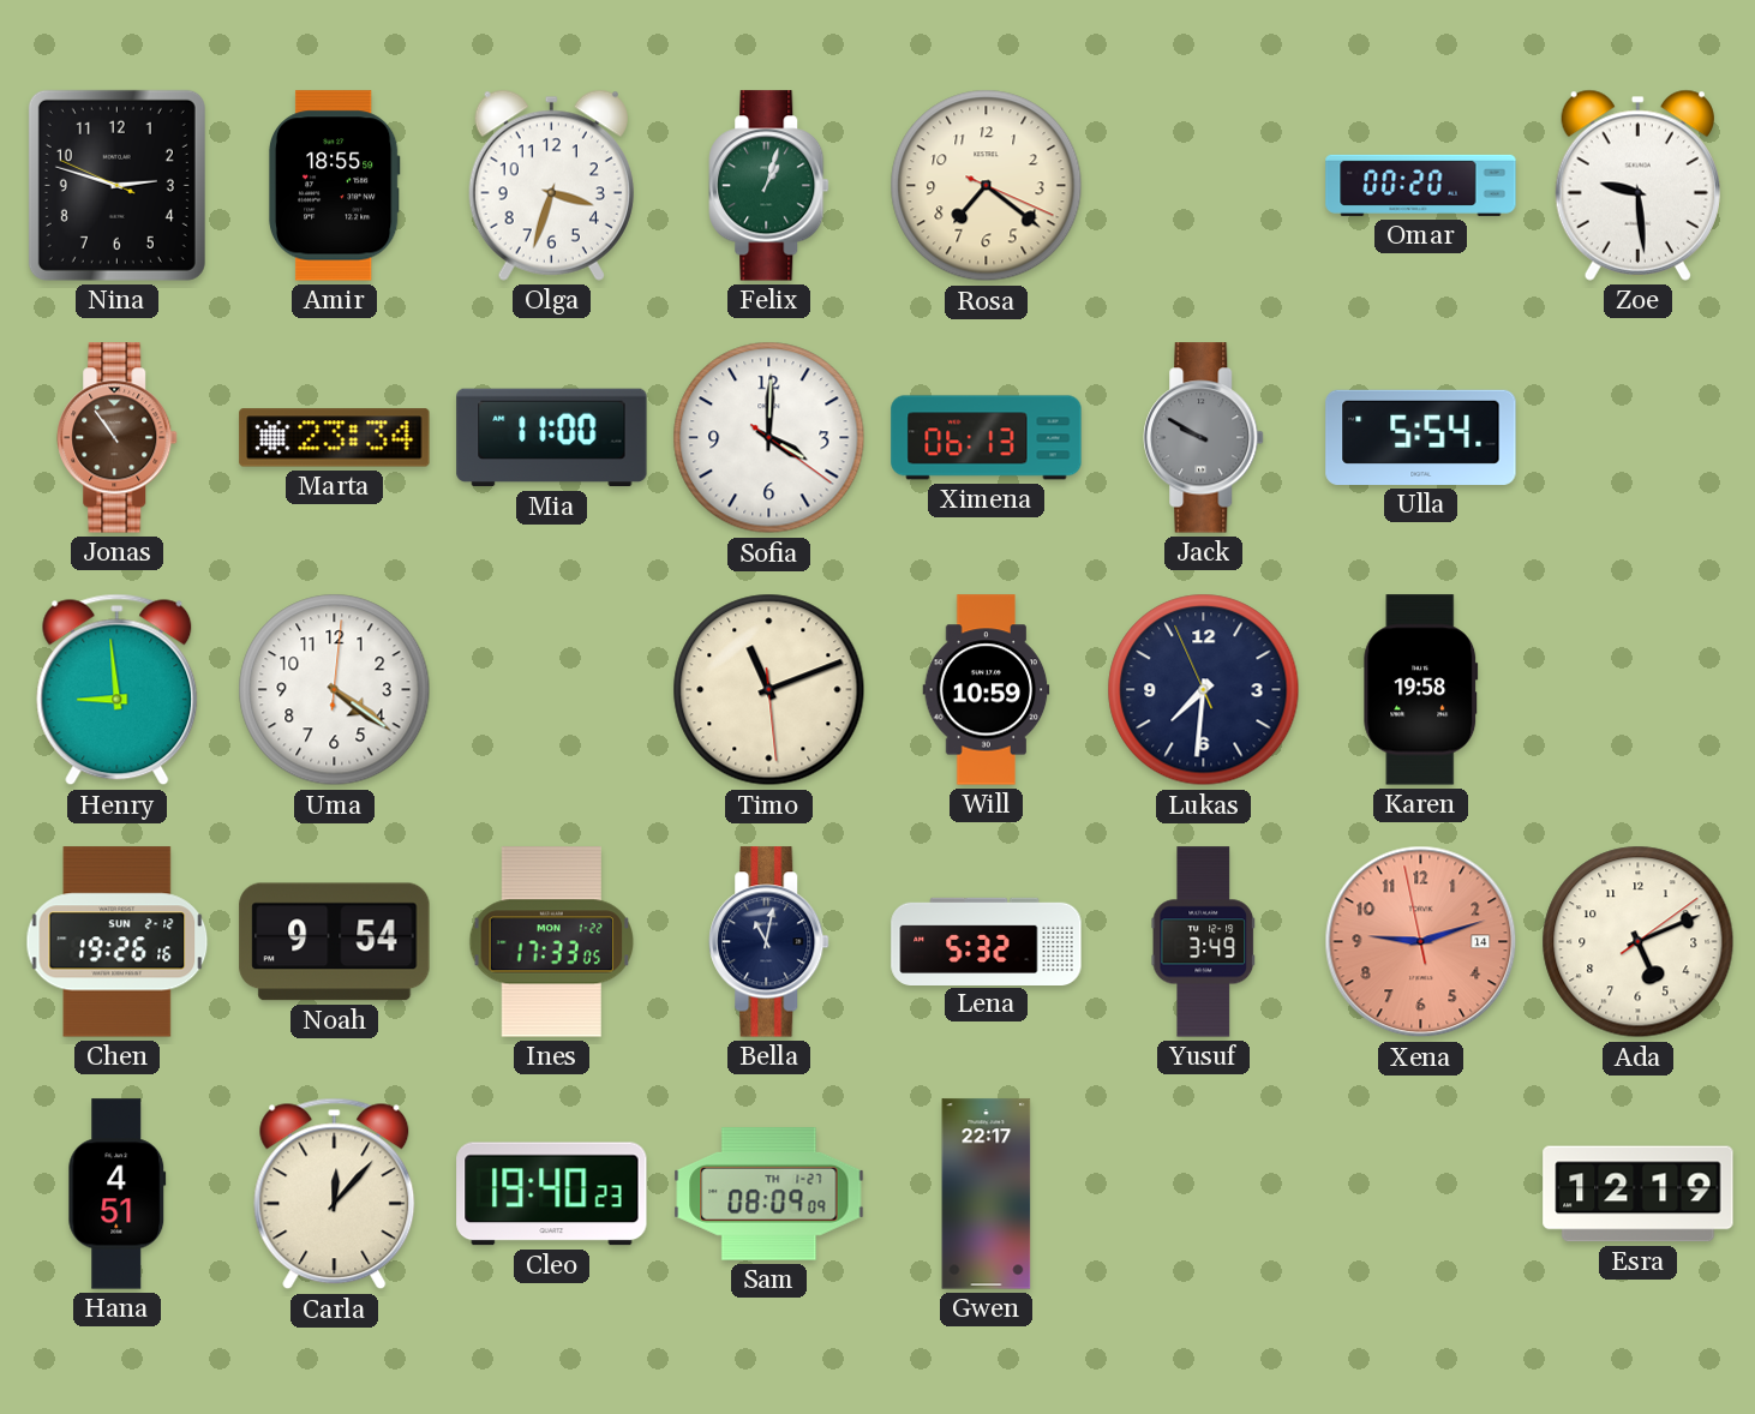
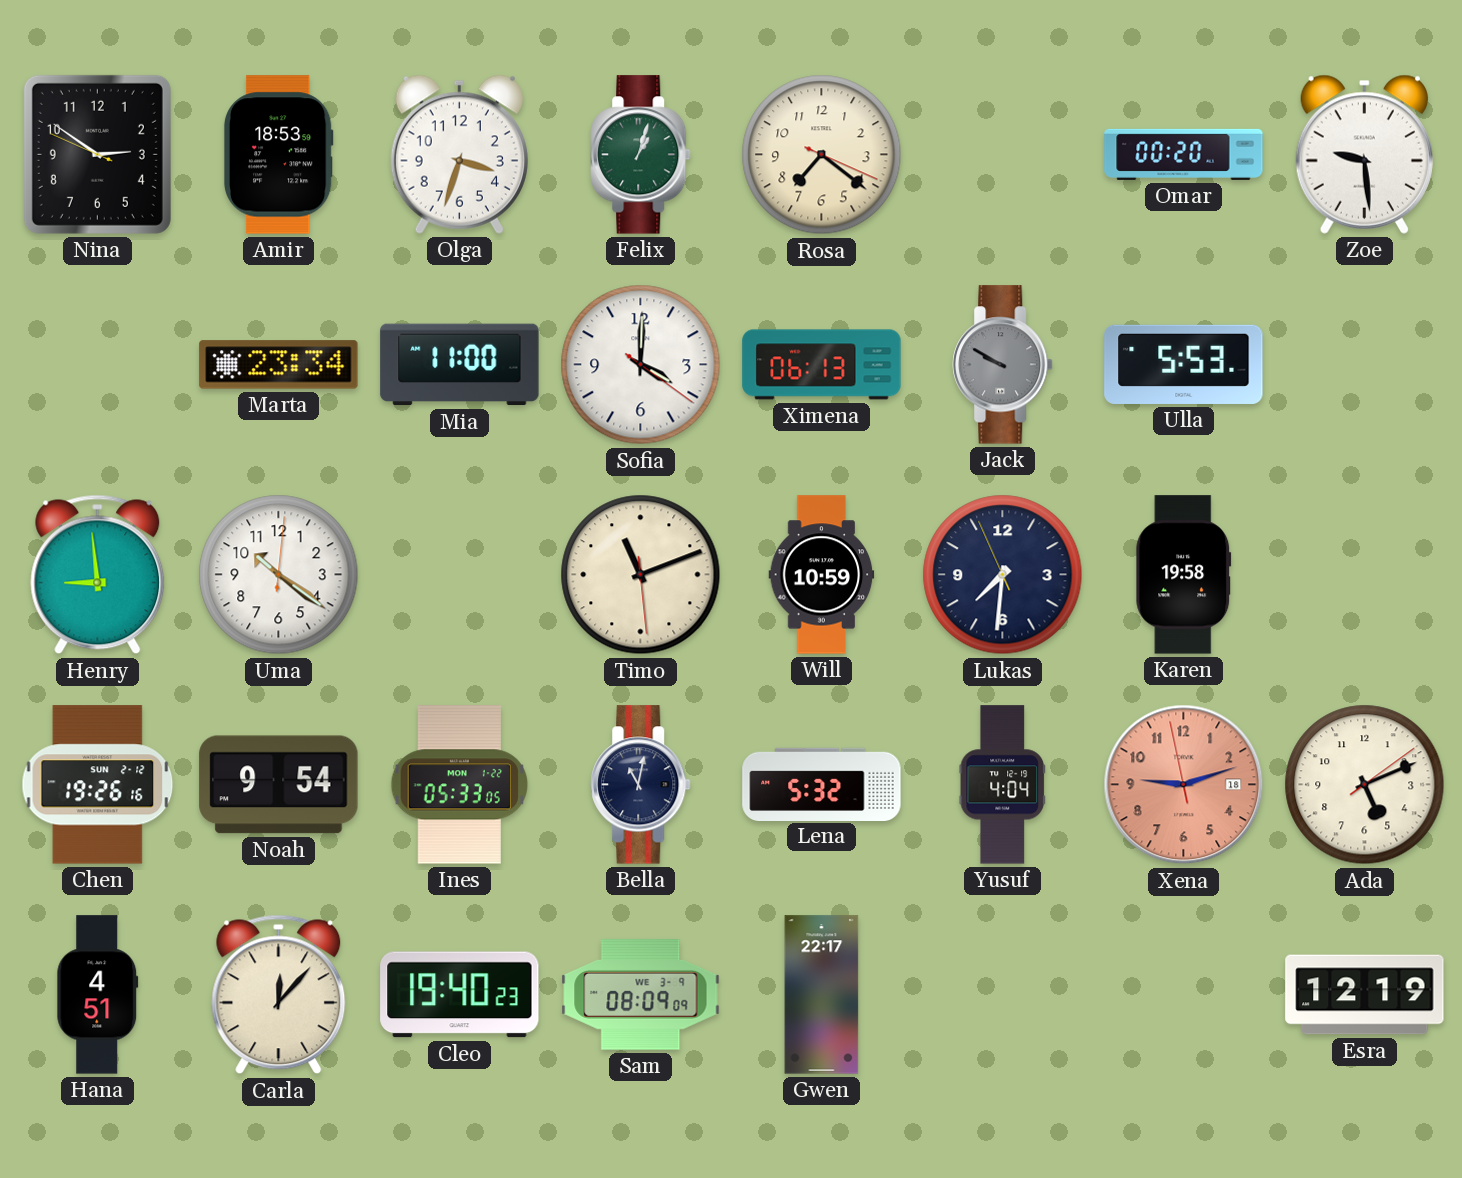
Nina: 2:47 -> 2:50
Amir: 18:55 -> 18:53
Jonas: 10:54 -> none
Ulla: 5:54 -> 5:53
Uma: 4:21 -> 10:21
Ines: 17:33 -> 05:33
Yusuf: 3:49 -> 4:04
Xena date: 14 -> 18
Sam date: TH 1-27 -> WE 3-9
